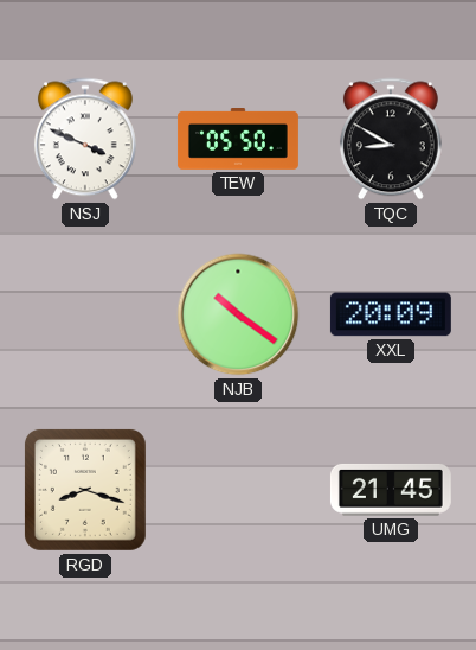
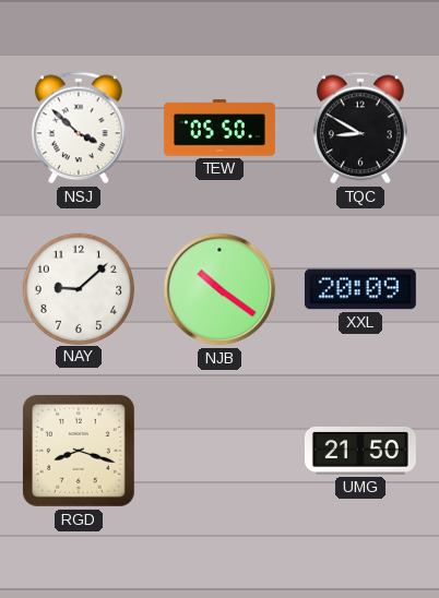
NSJ: 3:49 -> 3:52
NAY: none -> 9:08
UMG: 21:45 -> 21:50
